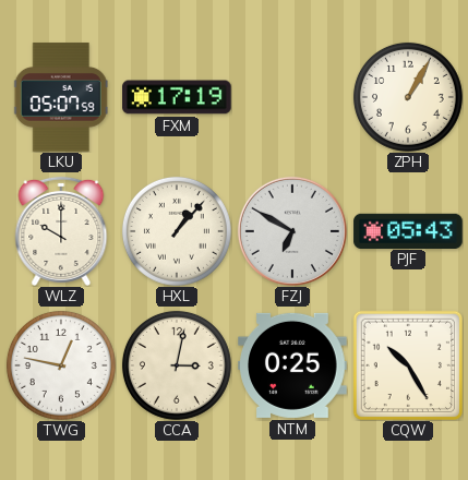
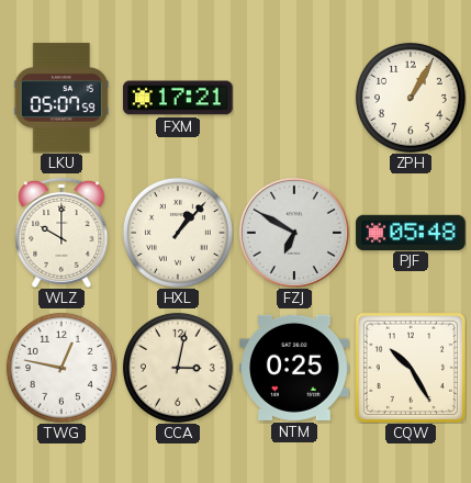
FXM: 17:19 -> 17:21
PJF: 05:43 -> 05:48
